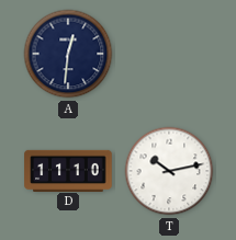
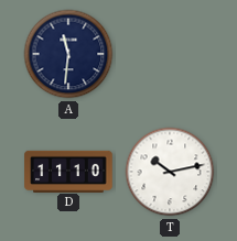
A: 12:31 -> 11:31
